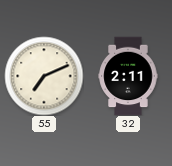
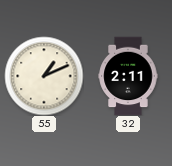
55: 7:11 -> 1:11
